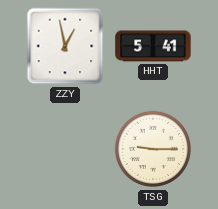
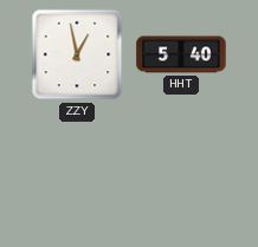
HHT: 5:41 -> 5:40
TSG: 9:15 -> none
